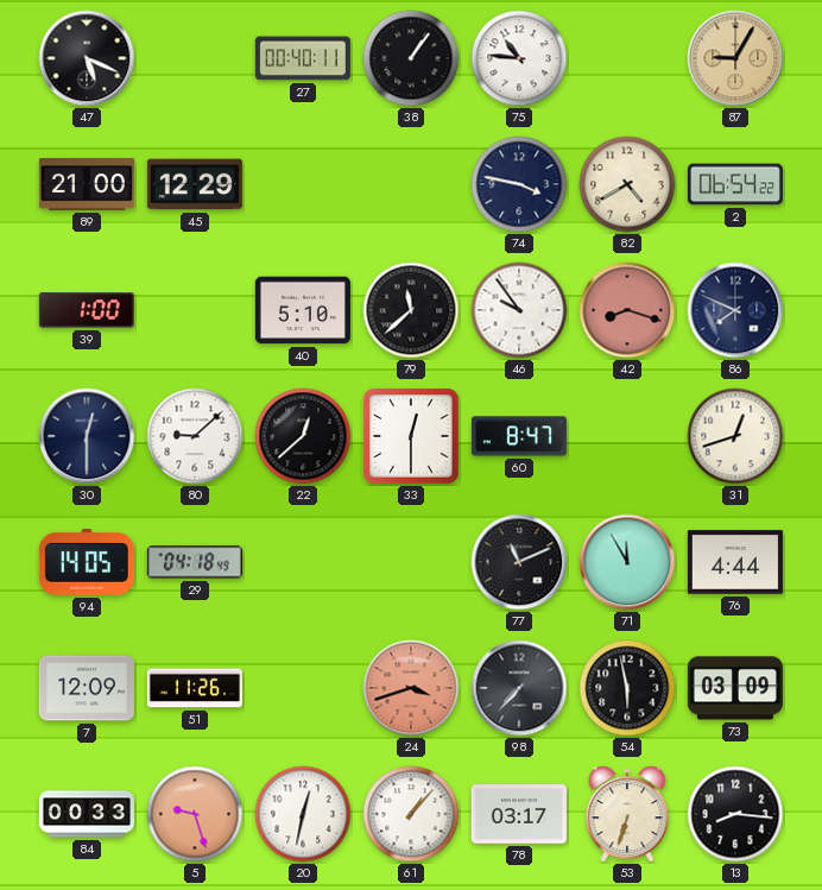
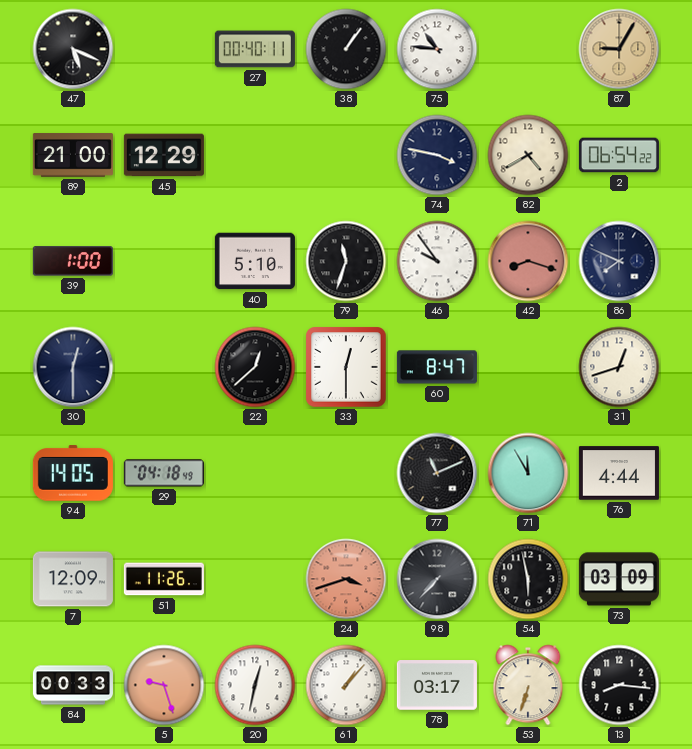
79: 11:38 -> 11:33
80: 9:08 -> none
